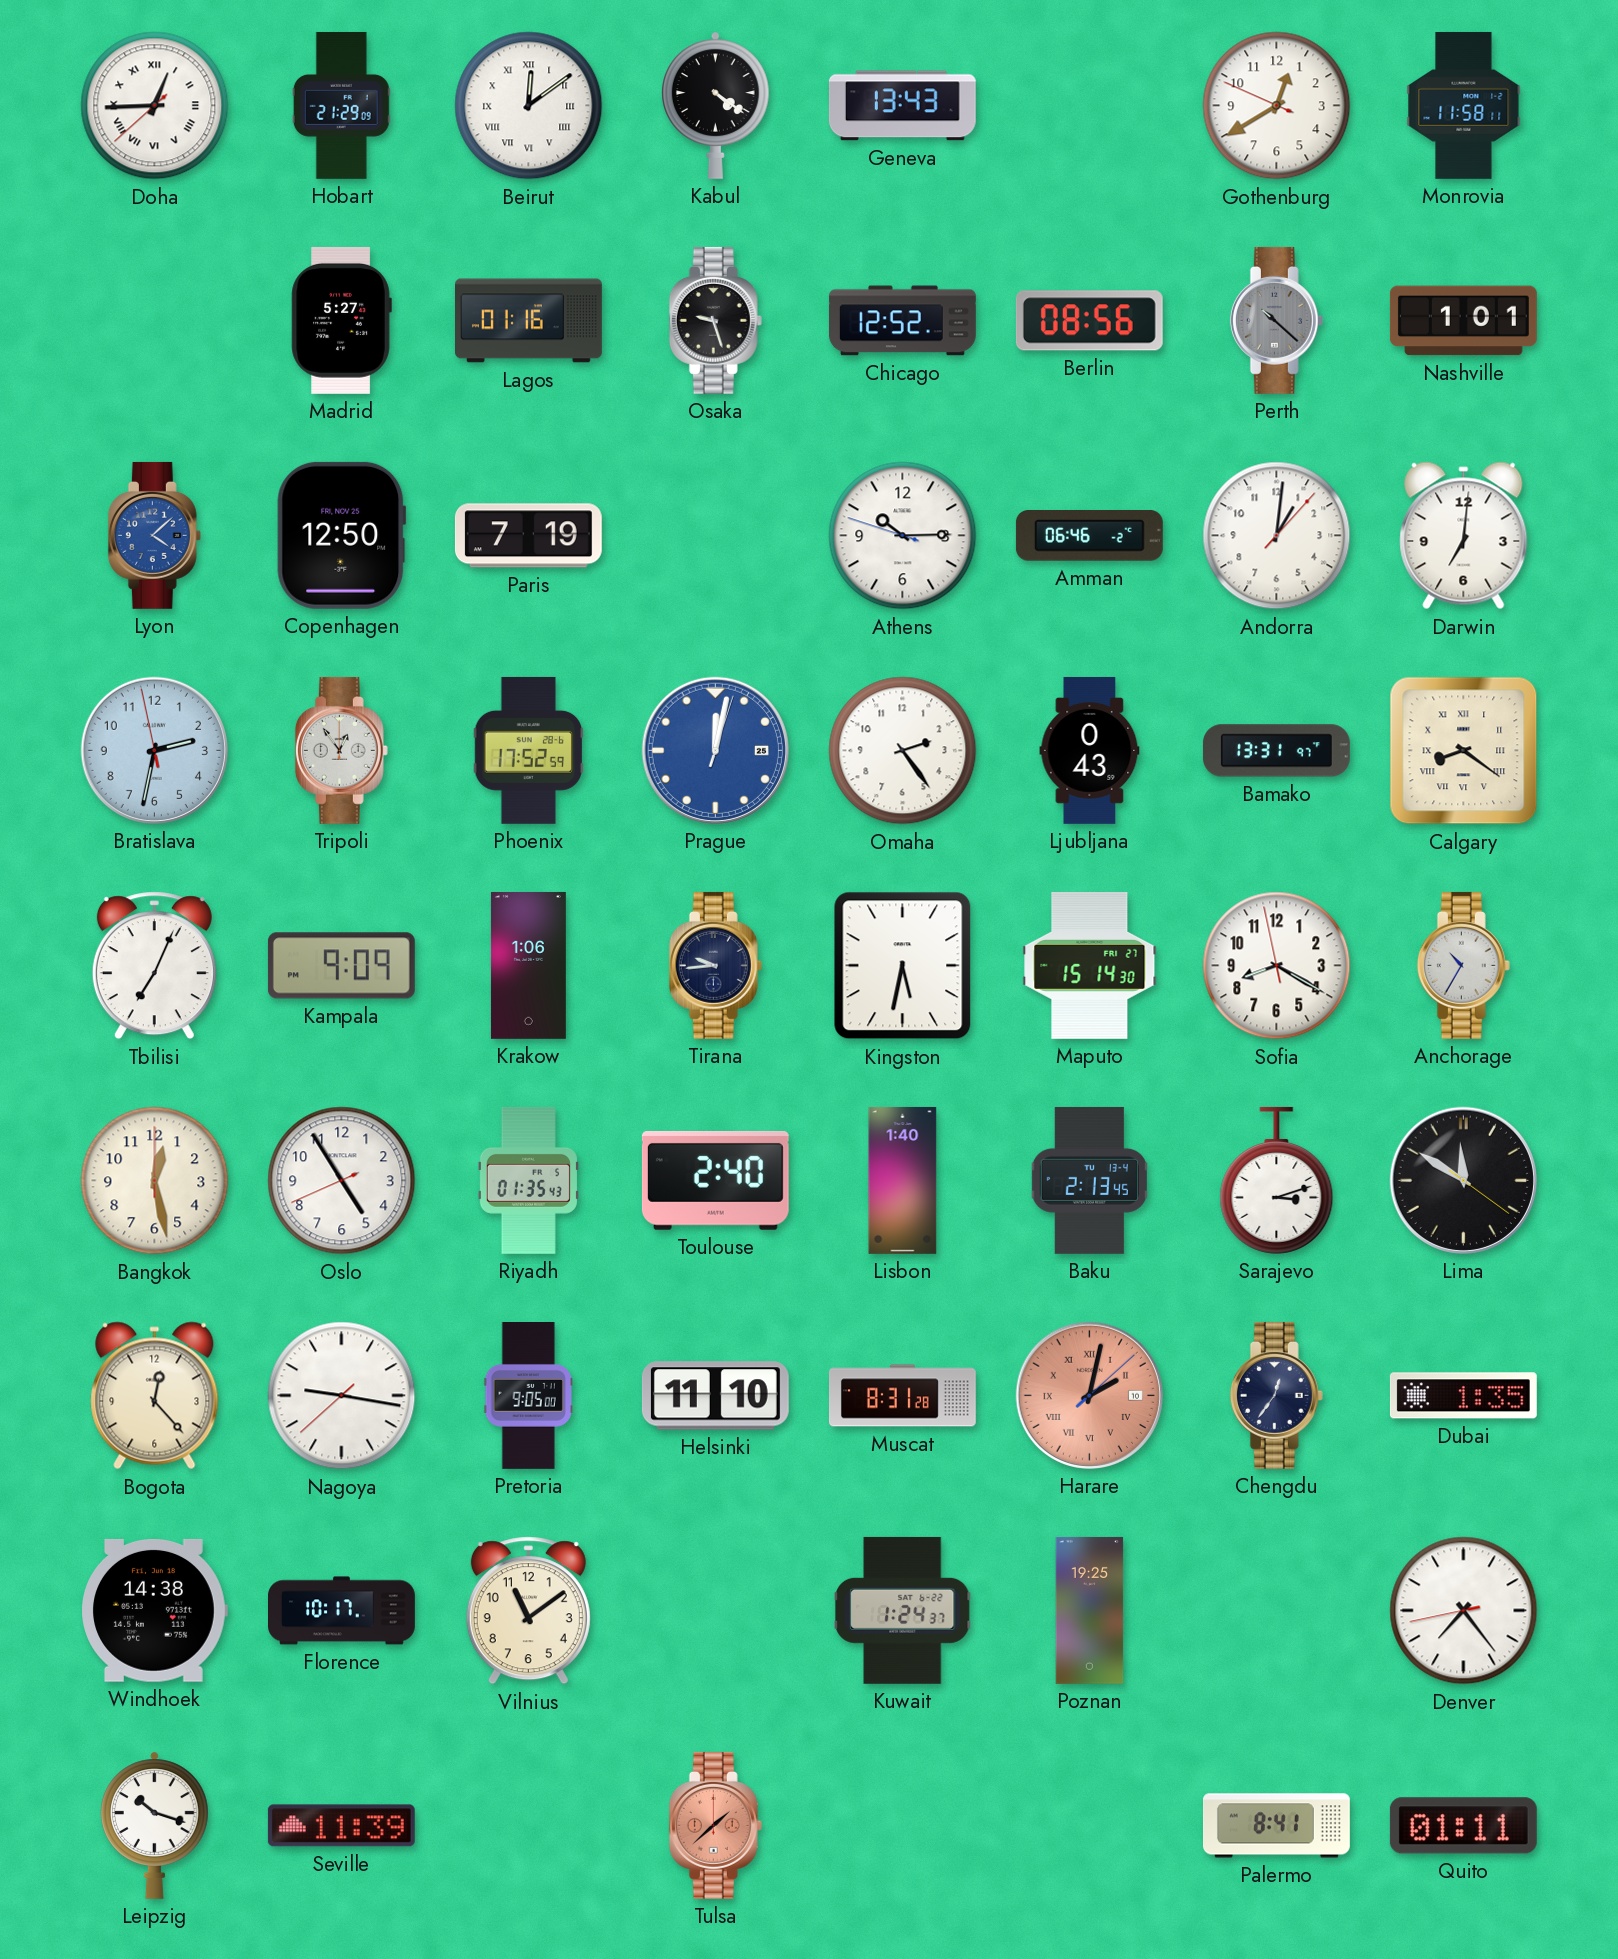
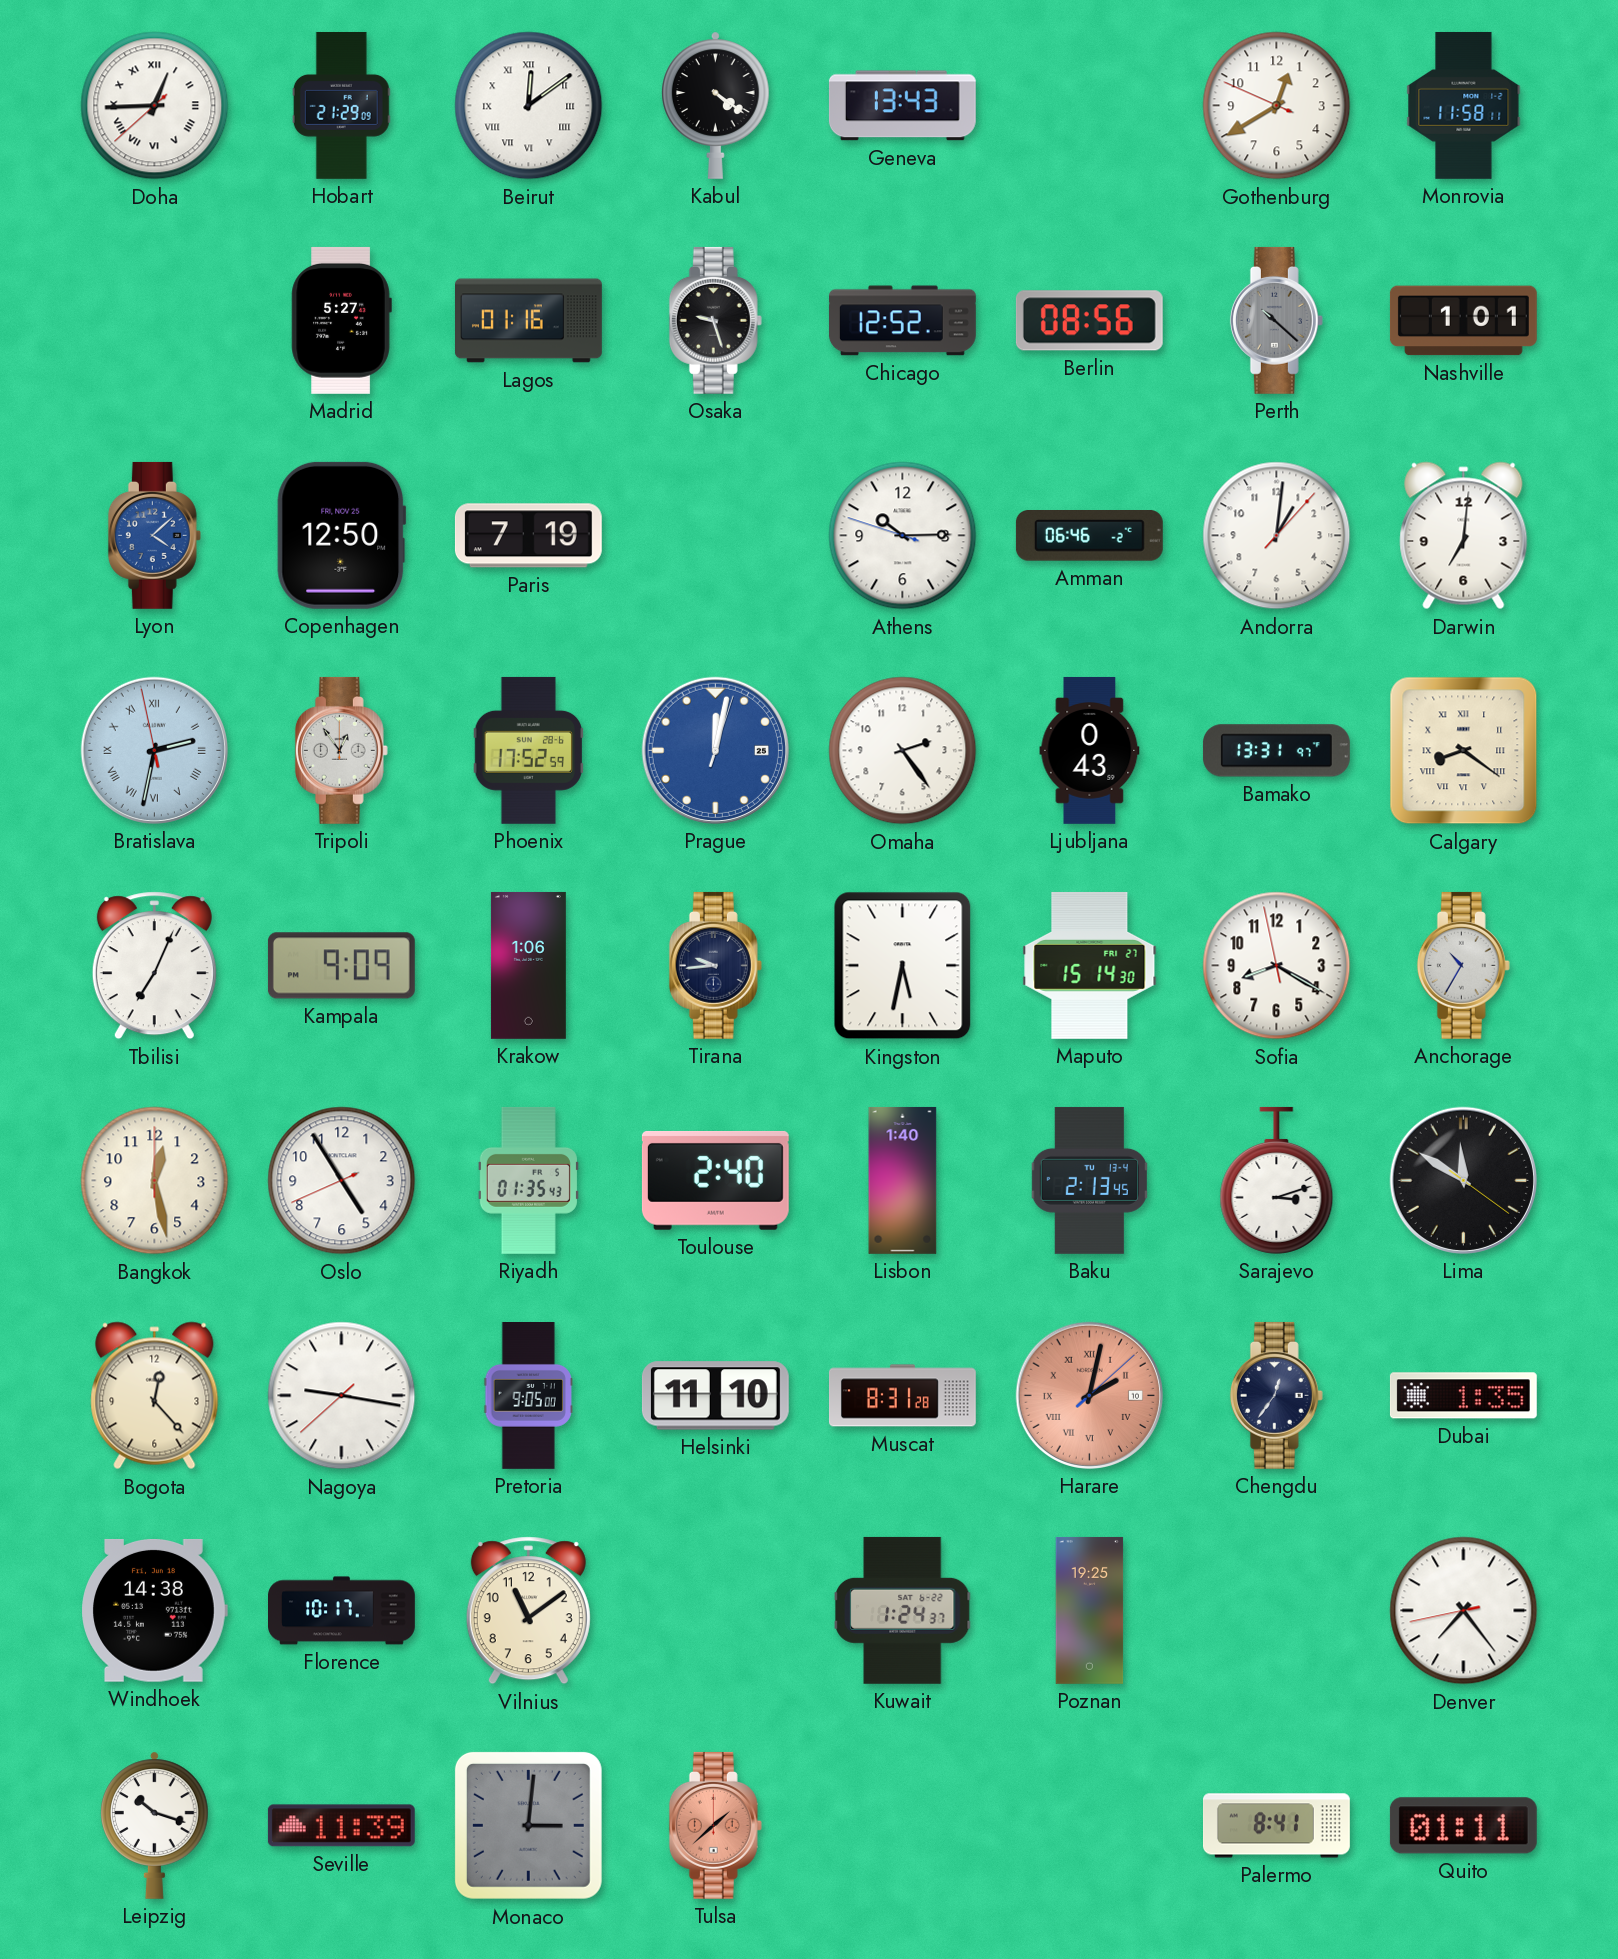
Bratislava numerals: Arabic -> Roman
Monaco: none -> 3:01
